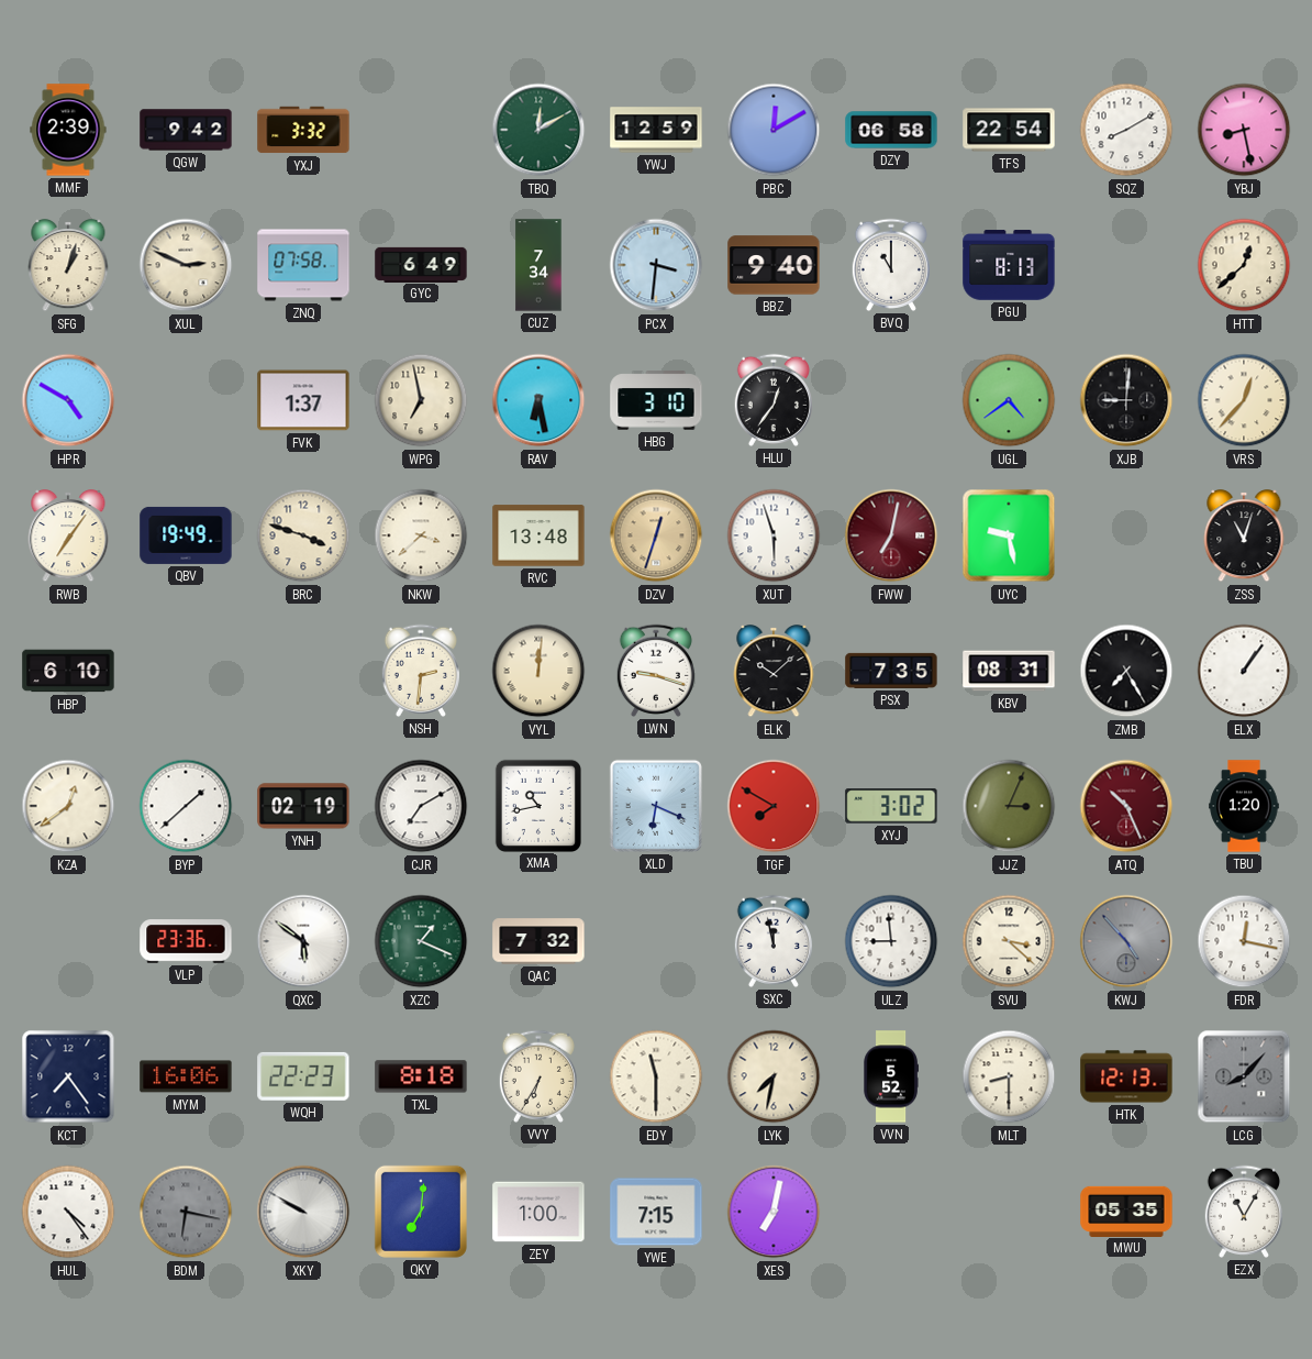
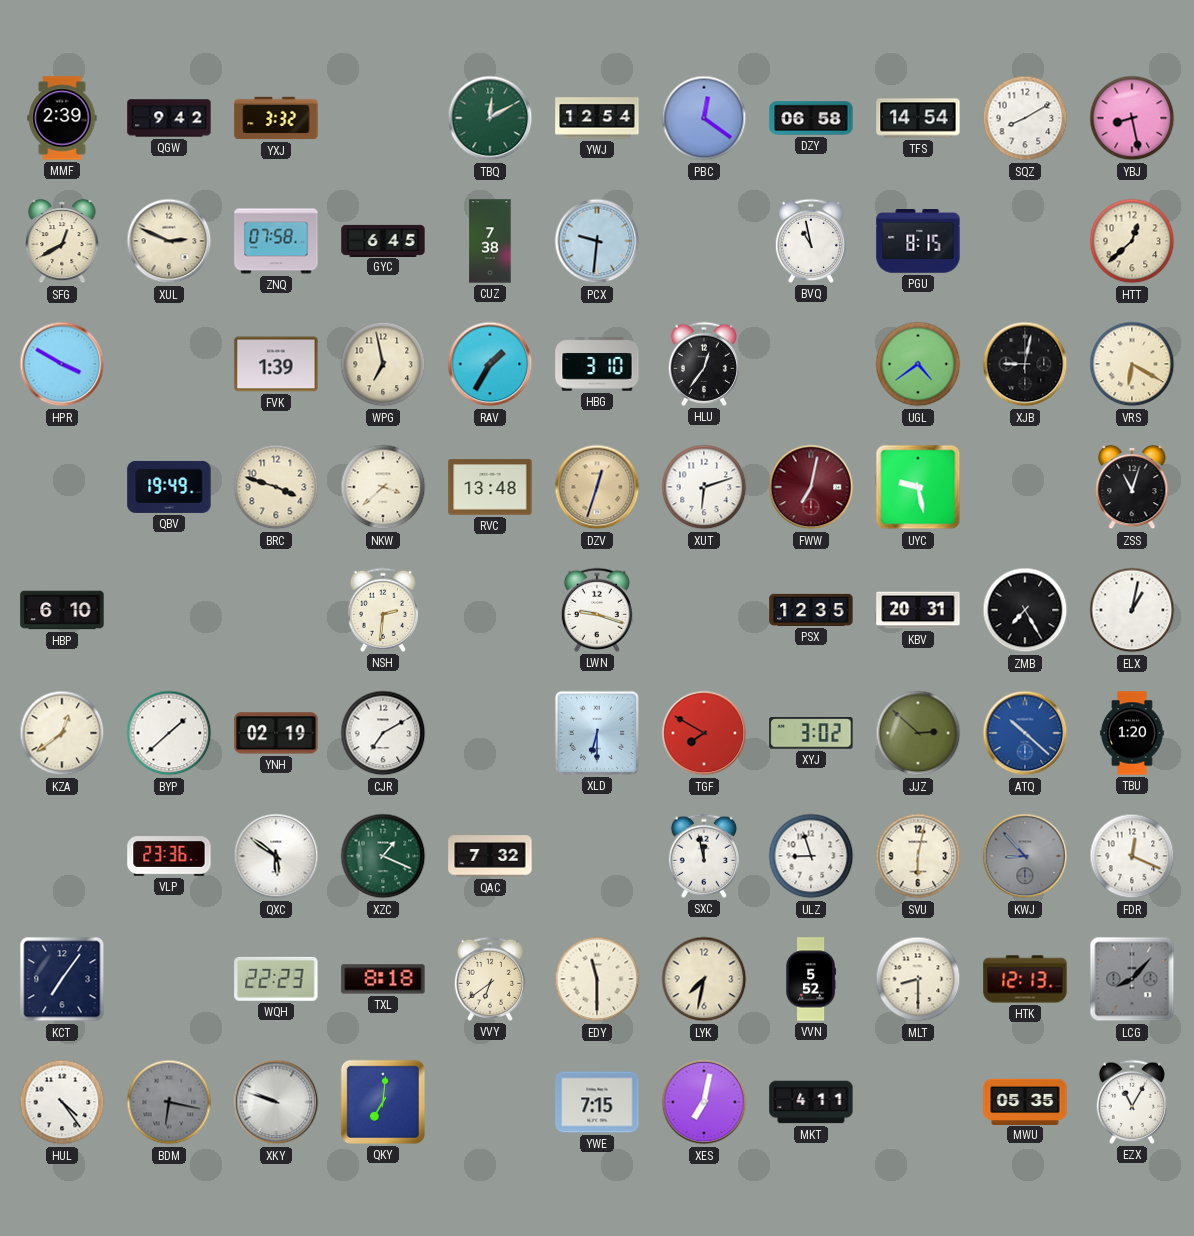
YWJ: 12:59 -> 12:54
PBC: 12:10 -> 12:21
TFS: 22:54 -> 14:54
SFG: 1:03 -> 12:40
GYC: 6:49 -> 6:45
CUZ: 7:34 -> 7:38
PCX: 3:31 -> 9:31
BBZ: 9:40 -> none
BVQ: 11:00 -> 10:58
PGU: 8:13 -> 8:15
HPR: 4:50 -> 3:50
FVK: 1:37 -> 1:39
RAV: 6:28 -> 1:35
XJB: 9:01 -> 9:02
VRS: 12:37 -> 6:20
RWB: 7:06 -> none
XUT: 5:57 -> 6:12
VYL: 12:01 -> none
ELK: 10:08 -> none
PSX: 7:35 -> 12:35
KBV: 08:31 -> 20:31
ELX: 1:06 -> 1:02
XMA: 10:43 -> none
XLD: 6:19 -> 6:30
JJZ: 3:04 -> 2:52
ATQ: 10:26 -> 10:22
ATQ dial: burgundy -> blue
ULZ: 8:59 -> 8:57
SVU: 3:22 -> 6:02
KWJ: 4:53 -> 8:53
FDR: 12:17 -> 12:19
KCT: 7:24 -> 7:06
MYM: 16:06 -> none
VVY: 6:35 -> 6:39
XKY: 9:50 -> 9:48
ZEY: 1:00 -> none
MKT: none -> 4:11
